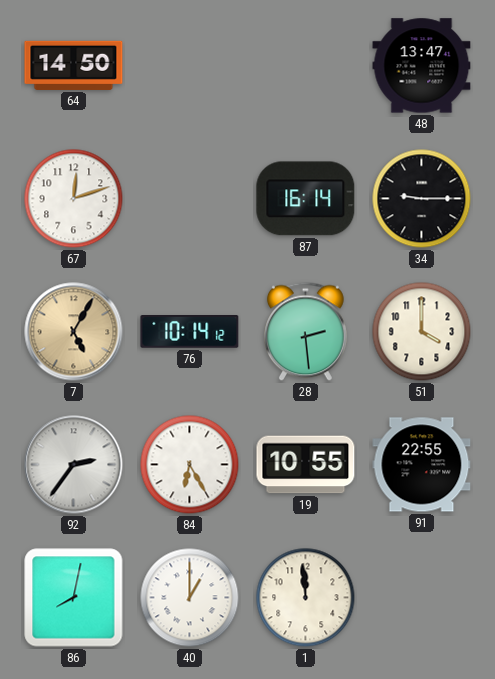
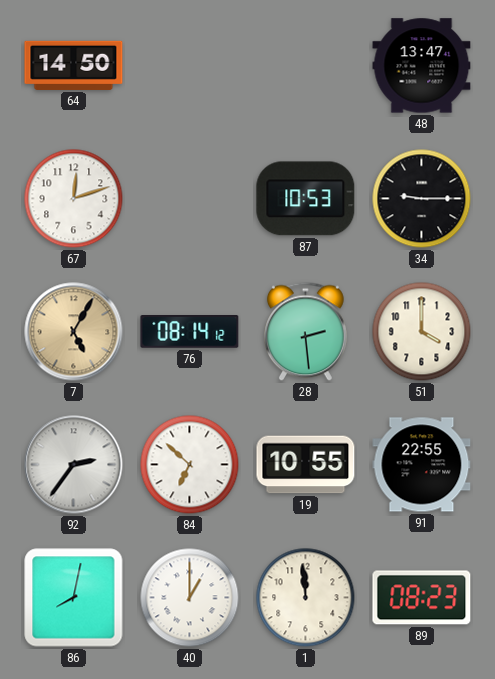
87: 16:14 -> 10:53
76: 10:14 -> 08:14
84: 6:25 -> 6:52
89: none -> 08:23
